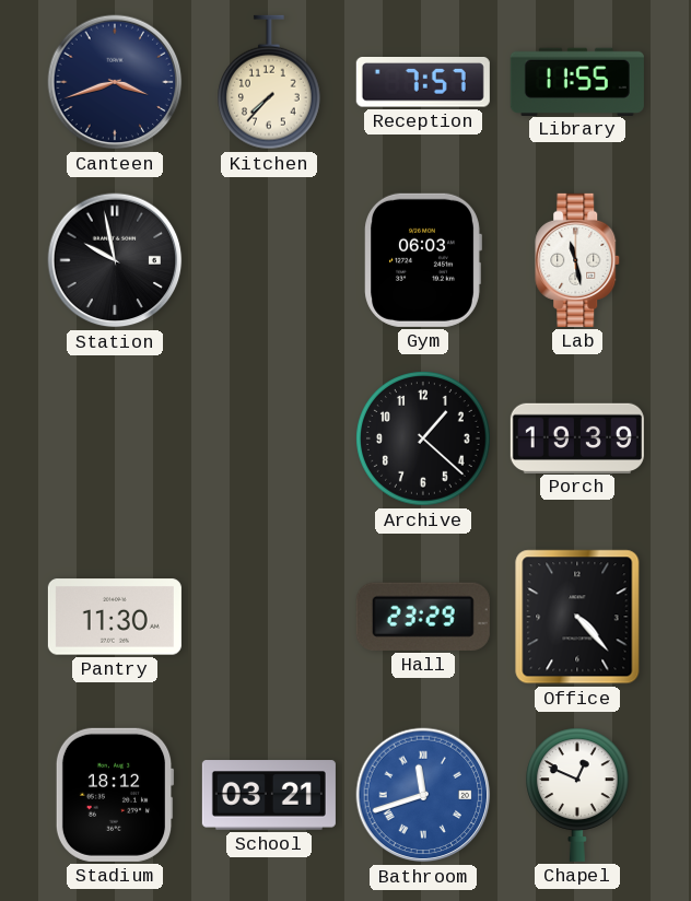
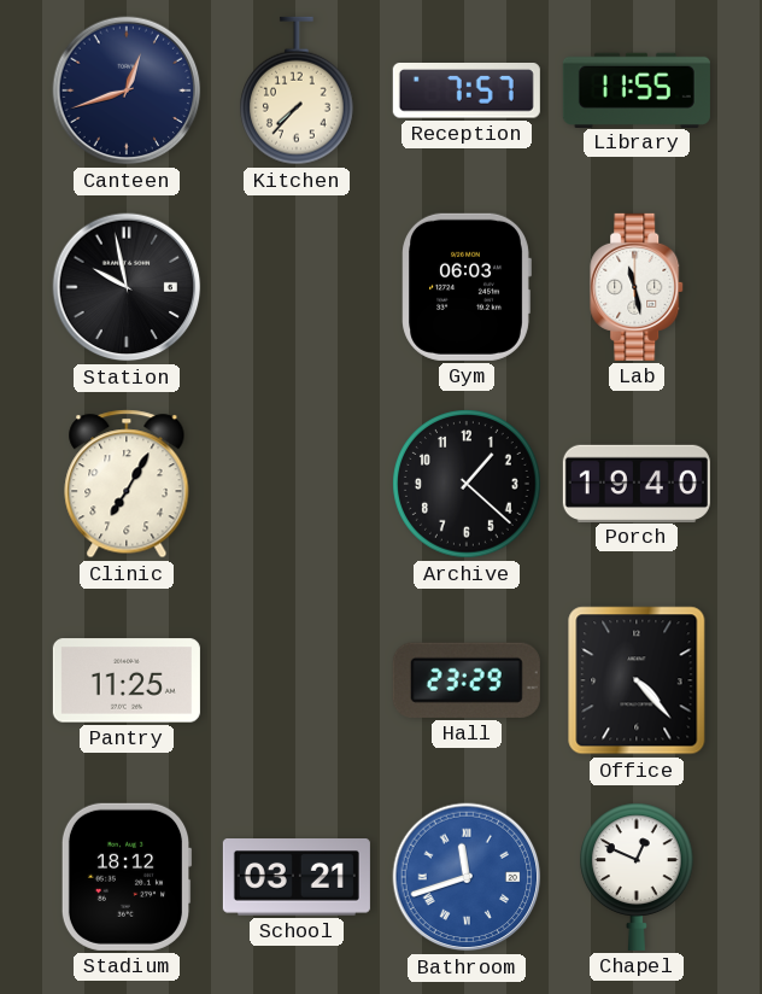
Canteen: 3:42 -> 12:42
Clinic: none -> 7:05
Porch: 19:39 -> 19:40
Pantry: 11:30 -> 11:25
